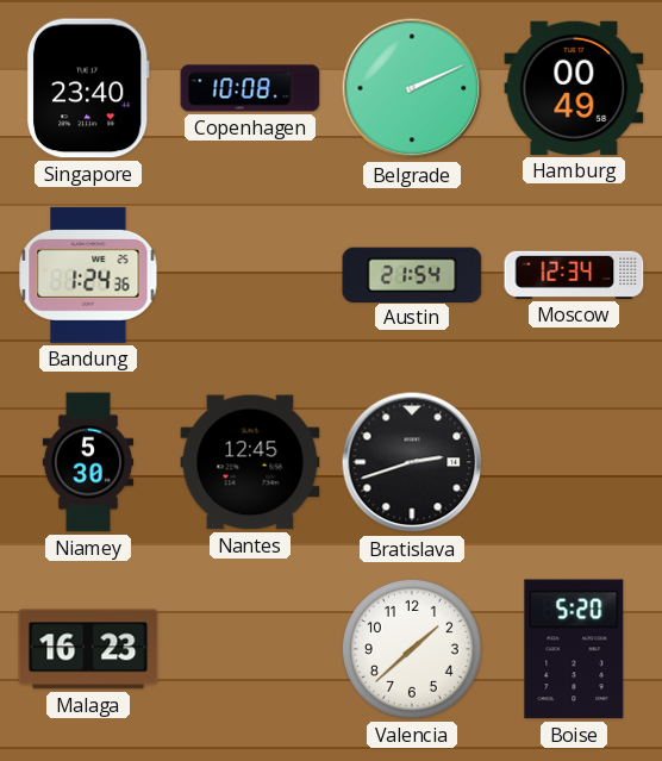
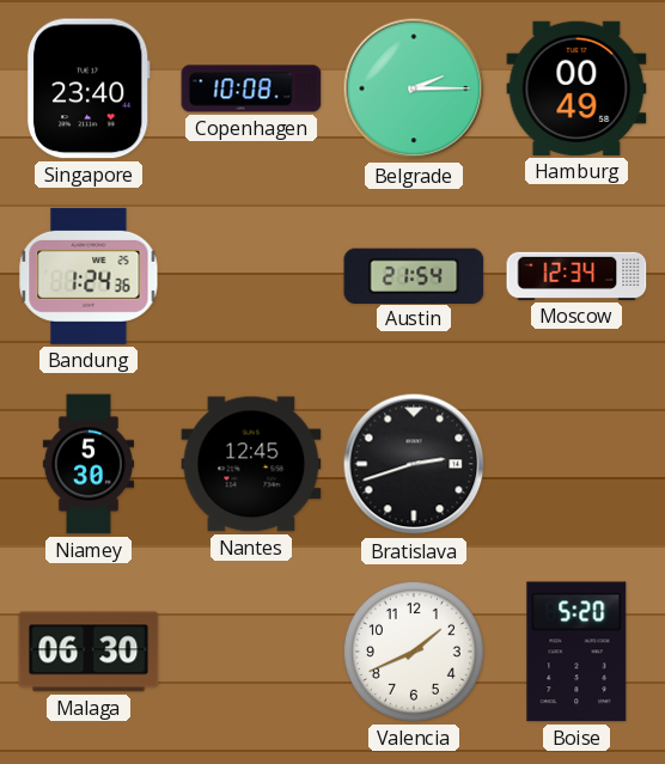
Belgrade: 2:11 -> 2:15
Malaga: 16:23 -> 06:30
Valencia: 1:38 -> 1:41
